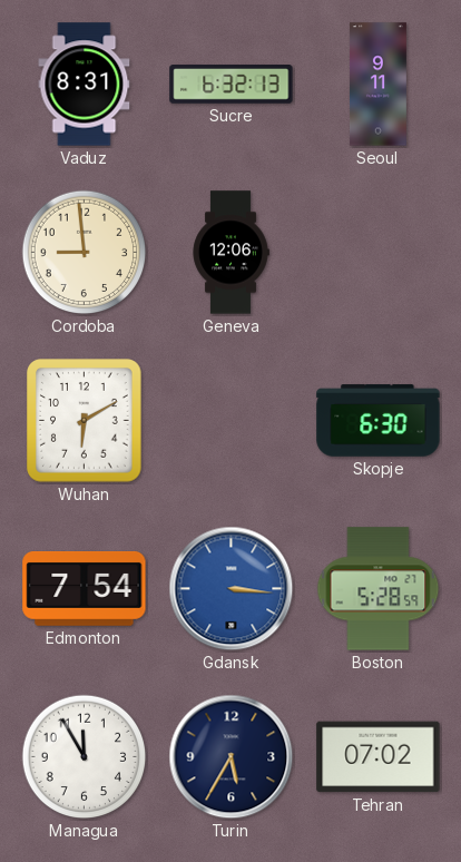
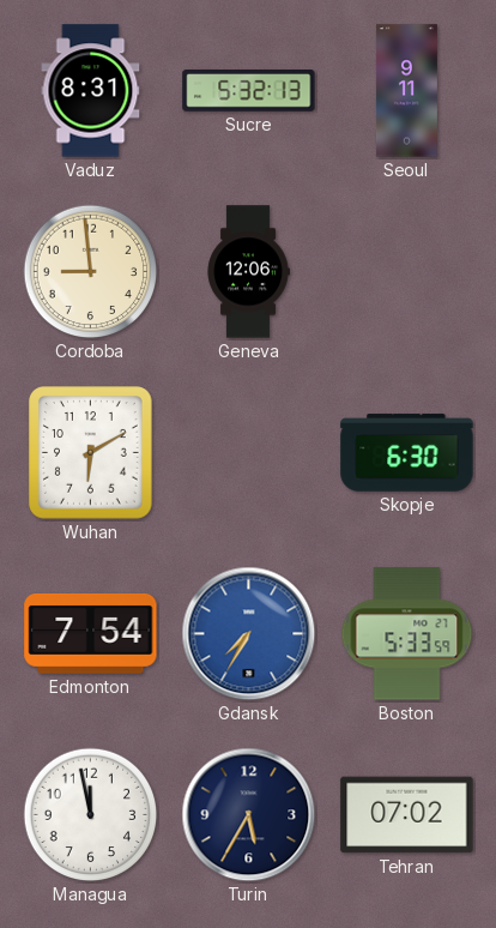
Sucre: 6:32 -> 5:32
Gdansk: 3:16 -> 7:35
Boston: 5:28 -> 5:33
Managua: 11:55 -> 11:58
